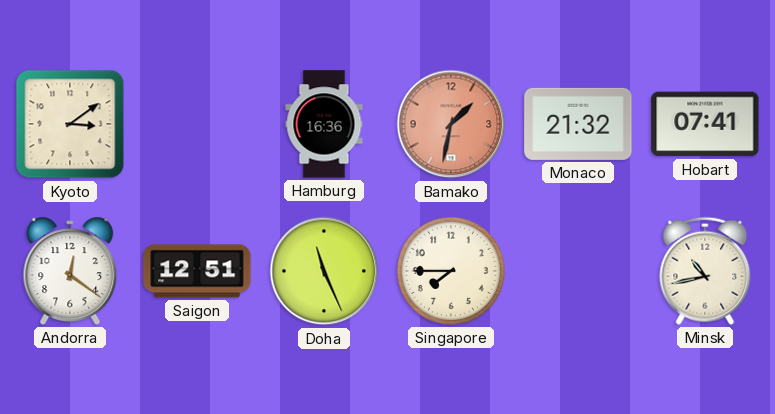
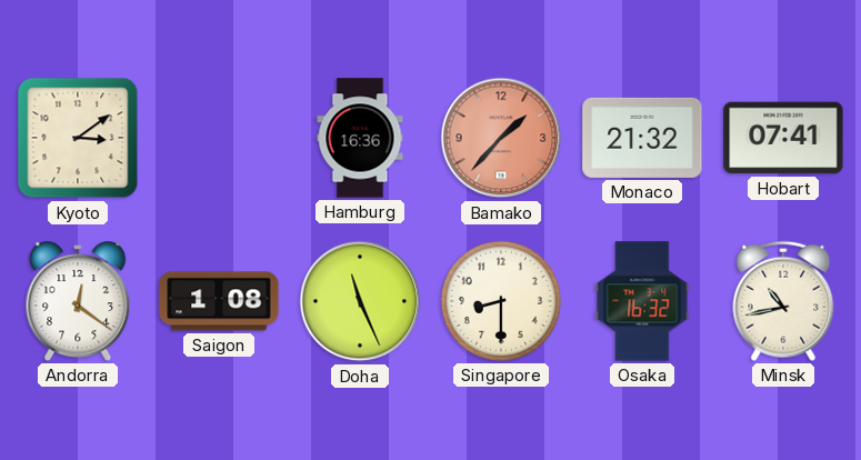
Bamako: 1:32 -> 1:37
Saigon: 12:51 -> 1:08
Singapore: 7:45 -> 8:30
Osaka: none -> 16:32
